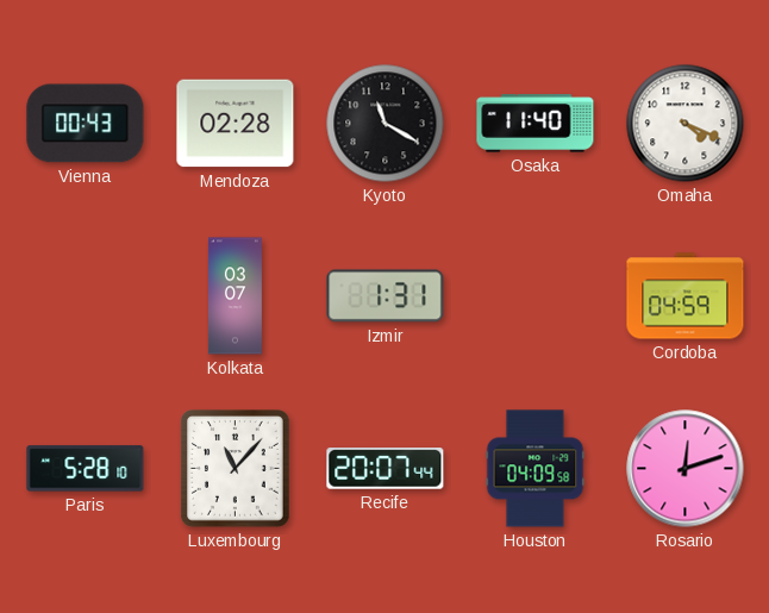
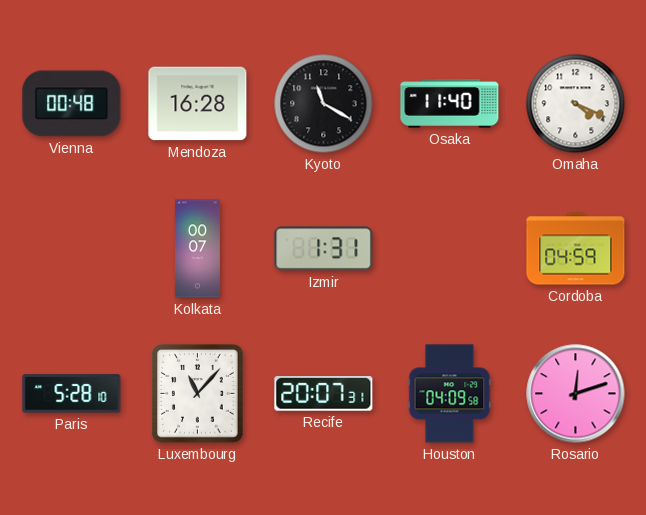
Vienna: 00:43 -> 00:48
Mendoza: 02:28 -> 16:28
Kolkata: 03:07 -> 00:07
Recife: 20:07:44 -> 20:07:31
